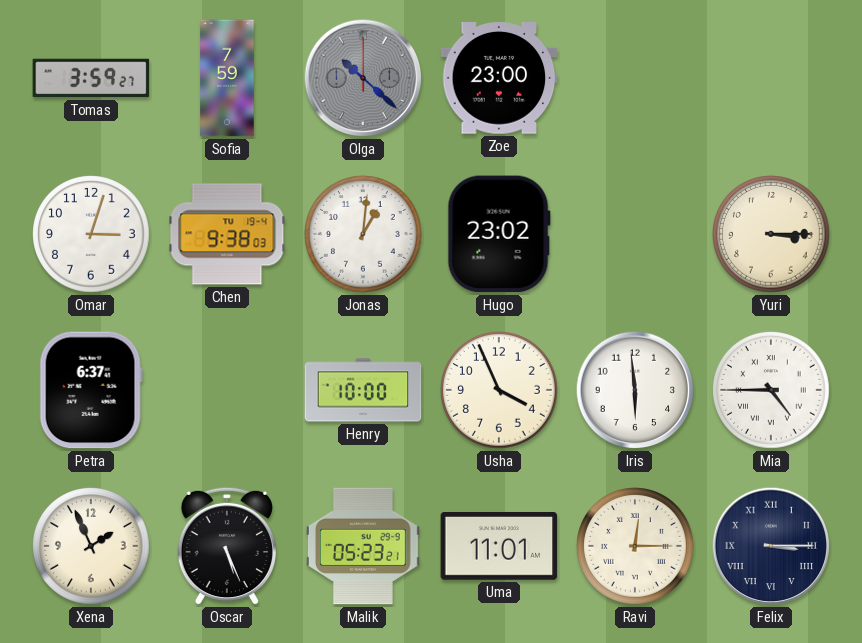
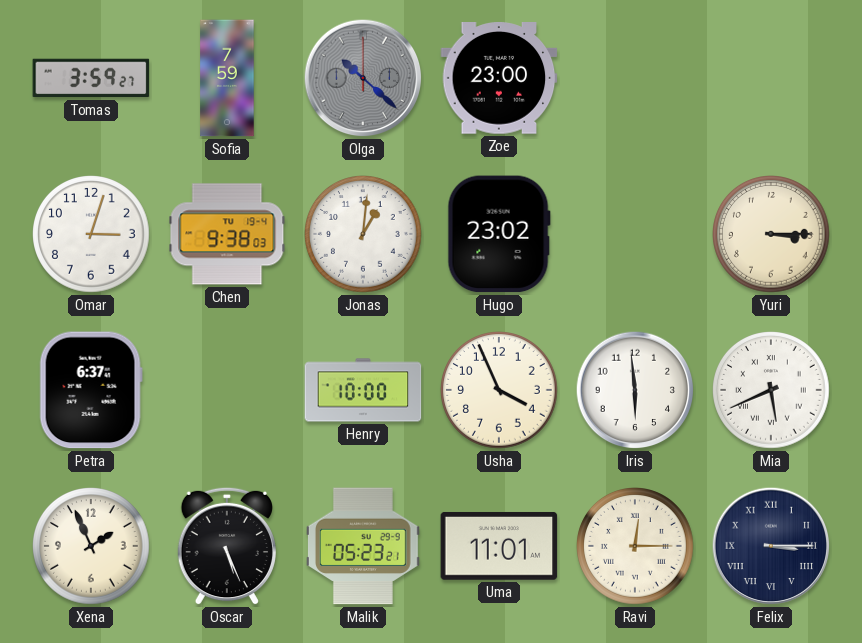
Mia: 4:45 -> 5:41
